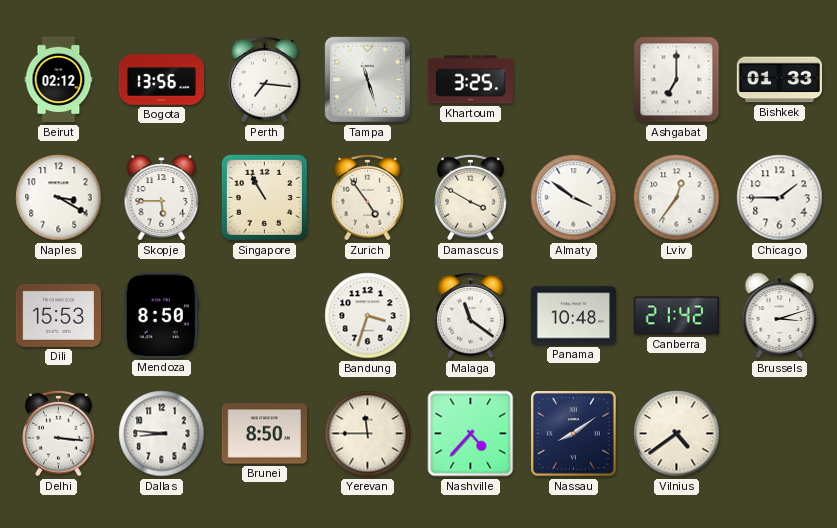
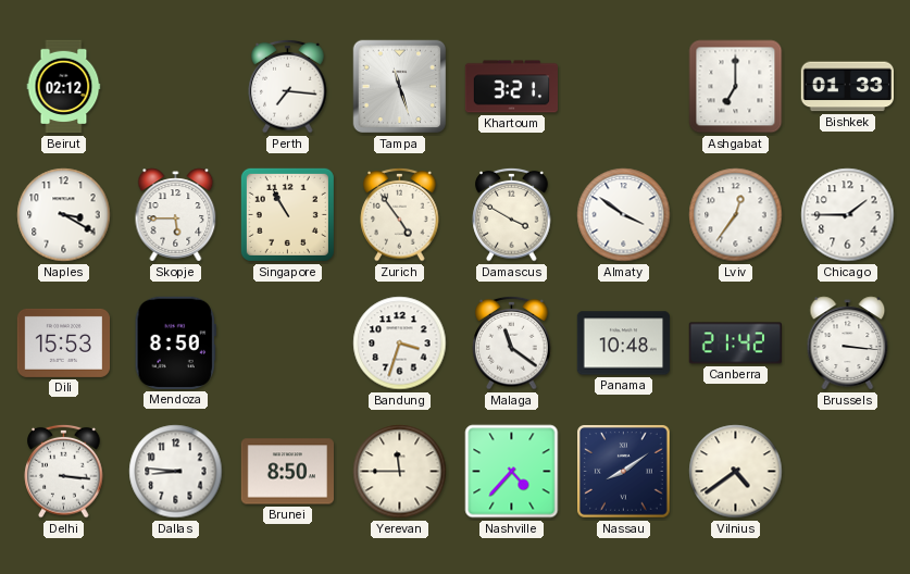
Bogota: 13:56 -> none
Khartoum: 3:25 -> 3:21
Brussels: 3:12 -> 3:16
